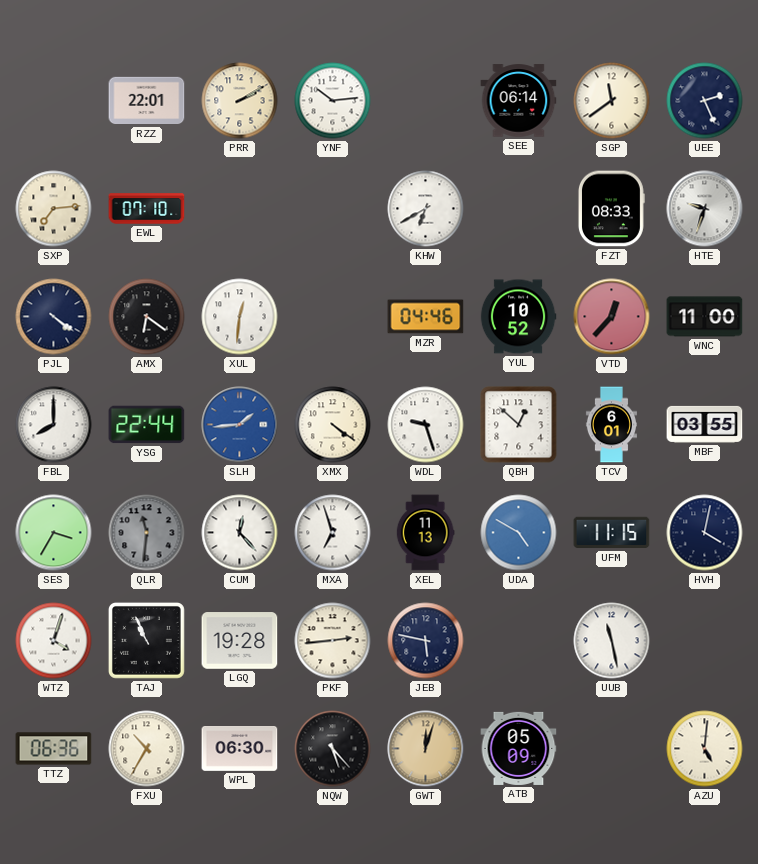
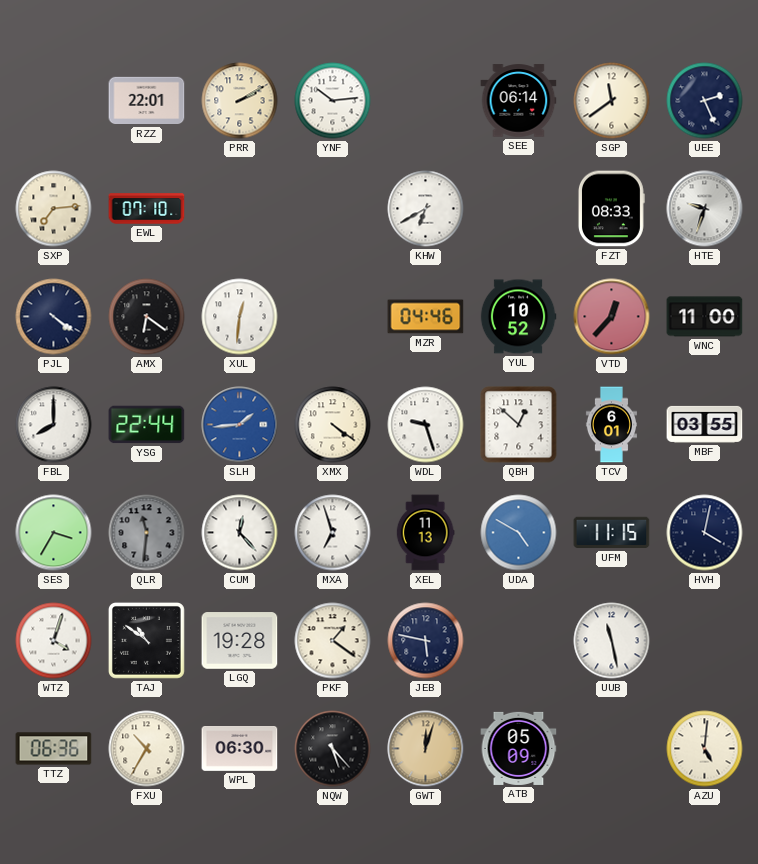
TAJ: 10:56 -> 10:51
PKF: 2:44 -> 1:21
